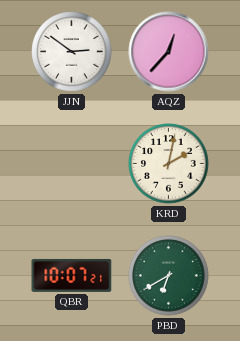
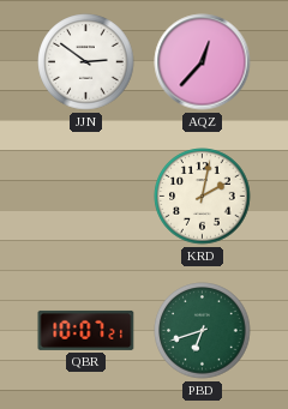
PBD: 6:40 -> 6:42
